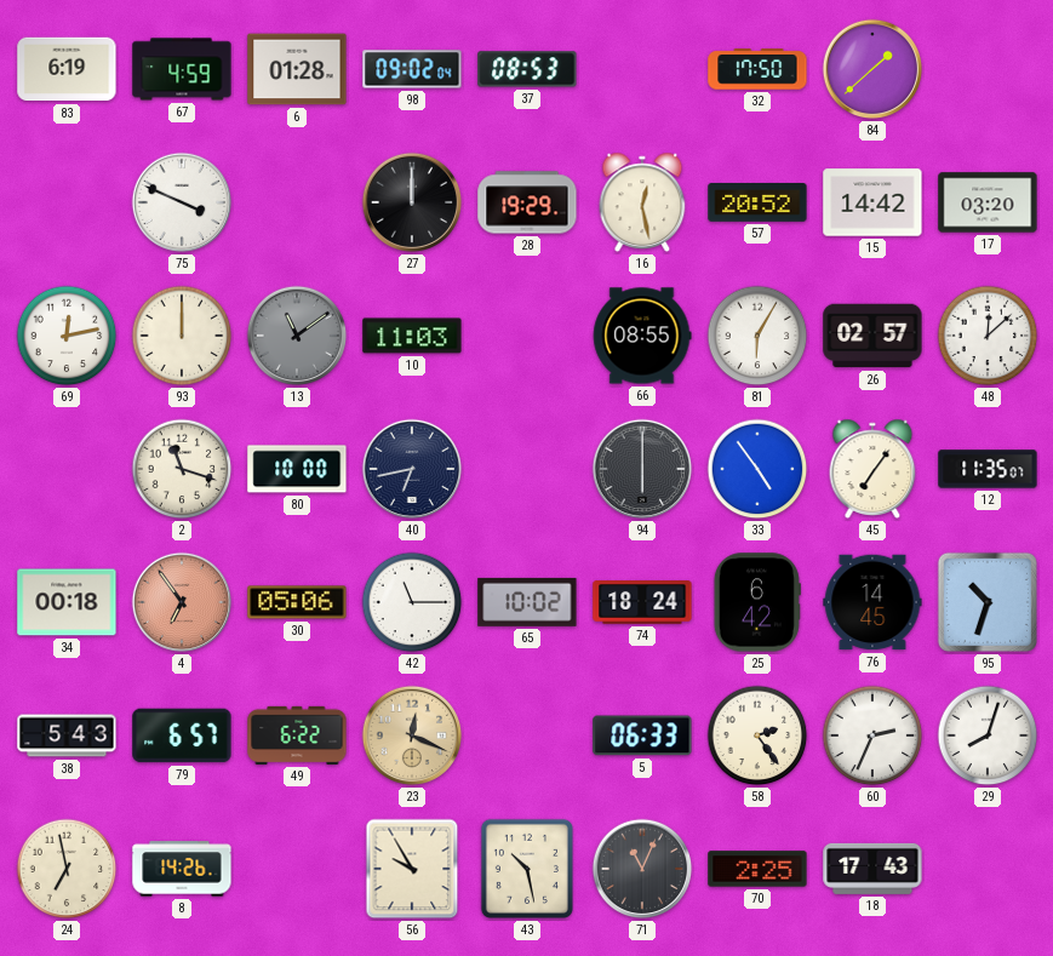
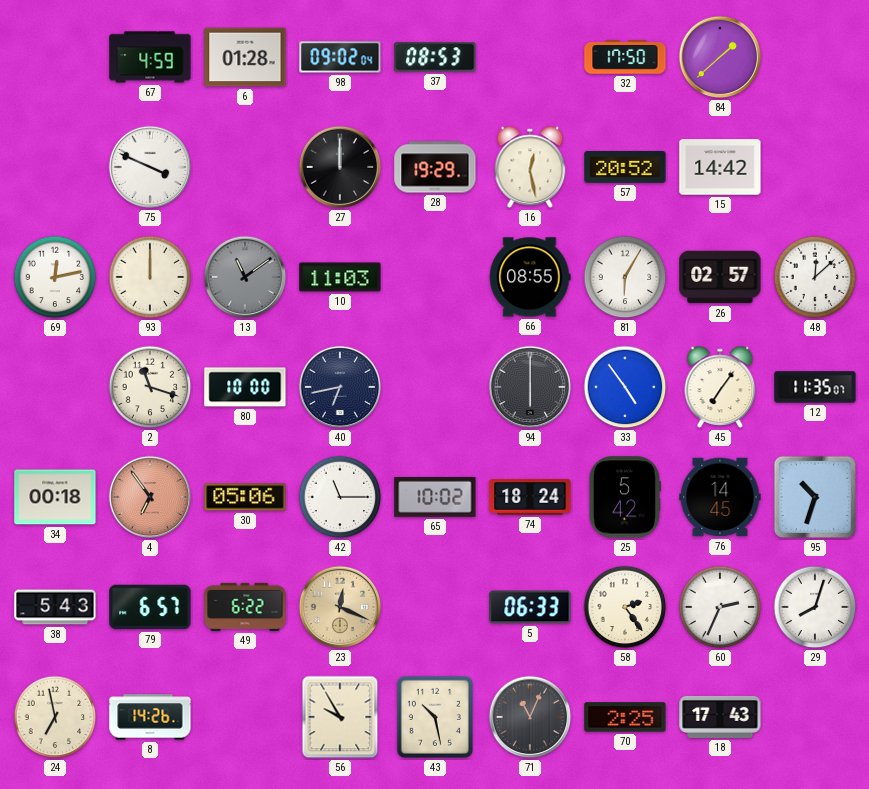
83: 6:19 -> none
17: 03:20 -> none
25: 6:42 -> 5:42
